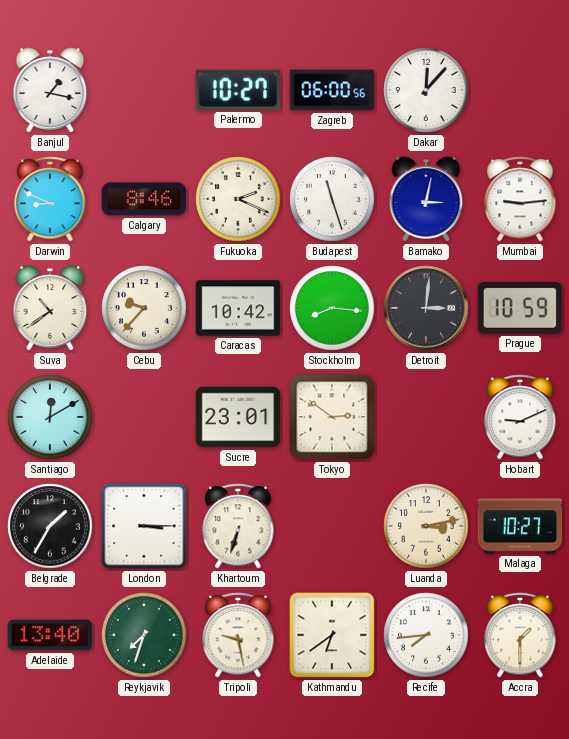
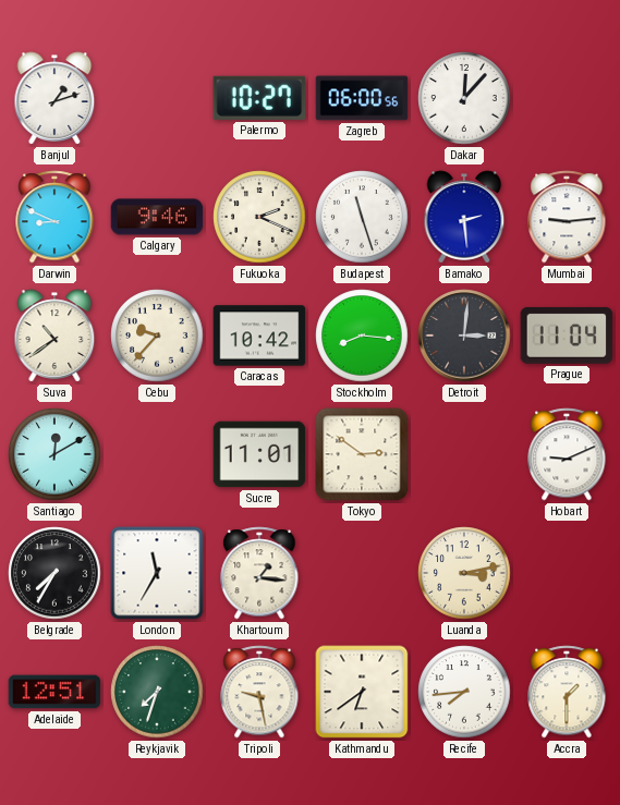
Banjul: 1:17 -> 1:12
Calgary: 8:46 -> 9:46
Bamako: 3:02 -> 2:29
Prague: 10:59 -> 11:04
Sucre: 23:01 -> 11:01
Belgrade: 1:35 -> 7:35
London: 3:15 -> 11:35
Khartoum: 6:33 -> 1:16
Malaga: 10:27 -> none
Adelaide: 13:40 -> 12:51
